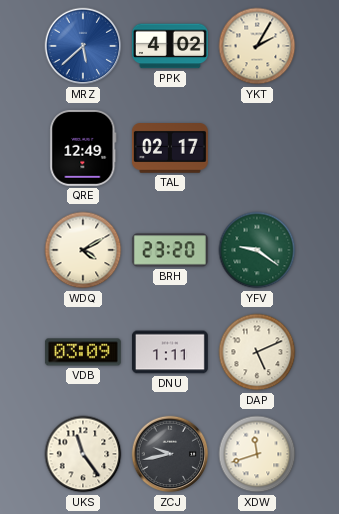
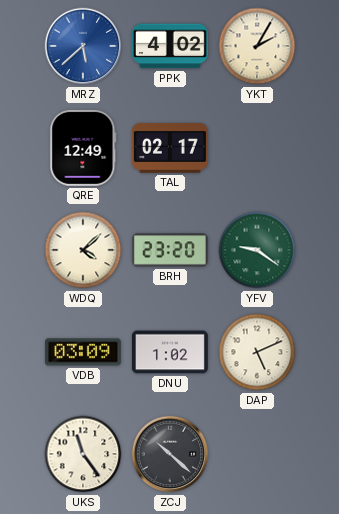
WDQ: 4:10 -> 4:08
DNU: 1:11 -> 1:02
ZCJ: 9:43 -> 10:22
XDW: 11:42 -> none
